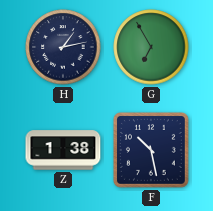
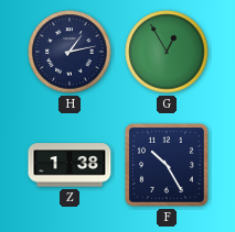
G: 6:55 -> 12:55
F: 10:28 -> 10:25
